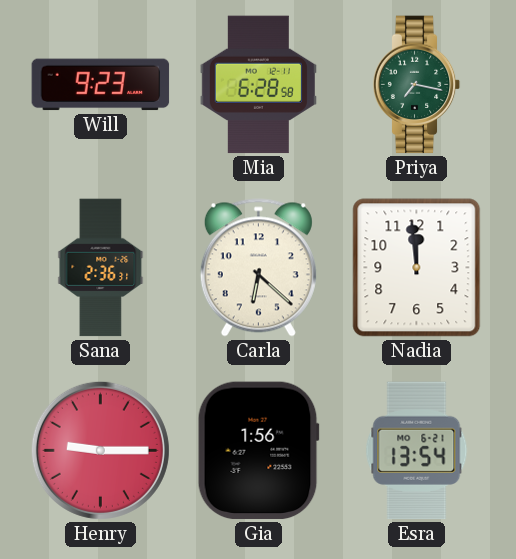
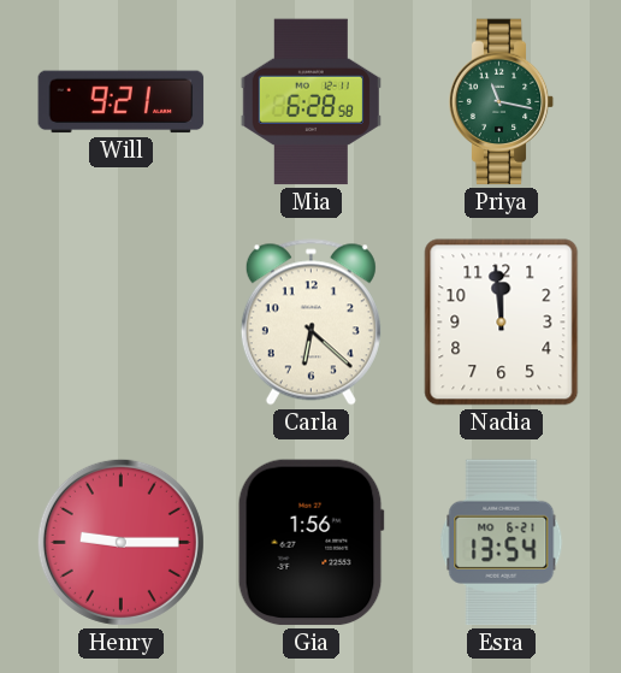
Will: 9:23 -> 9:21
Priya: 7:17 -> 11:17
Sana: 2:36 -> none
